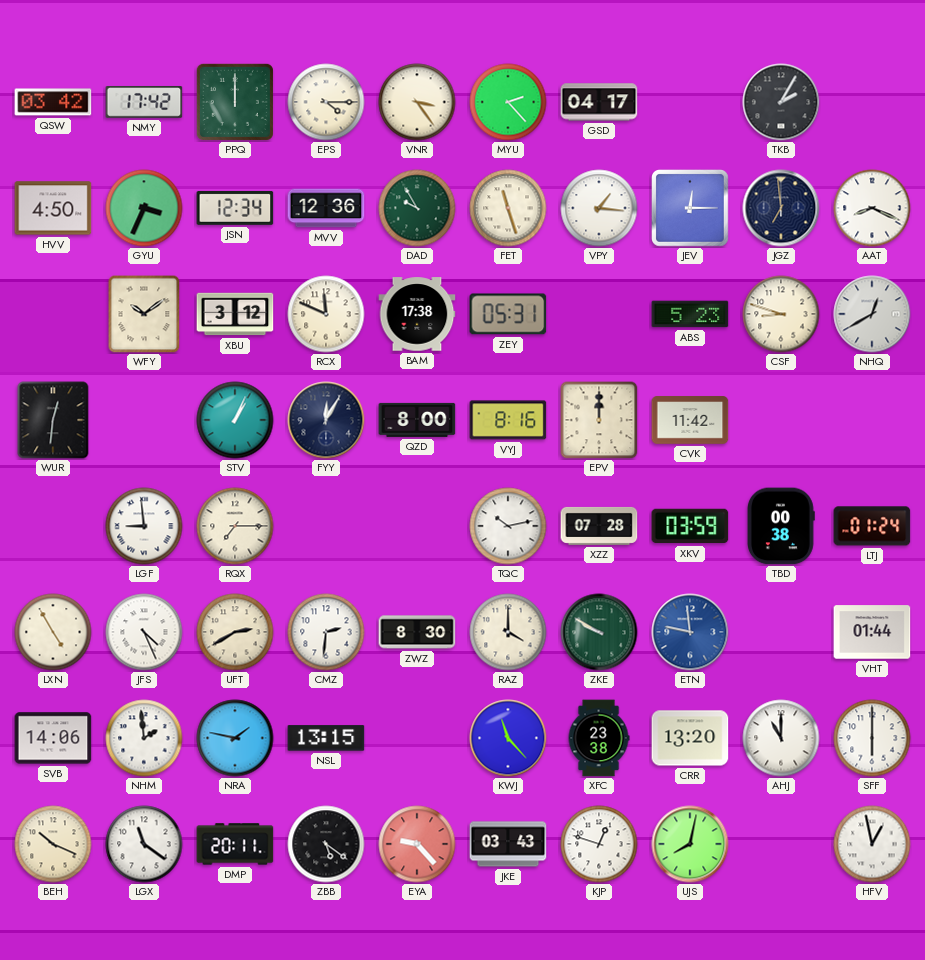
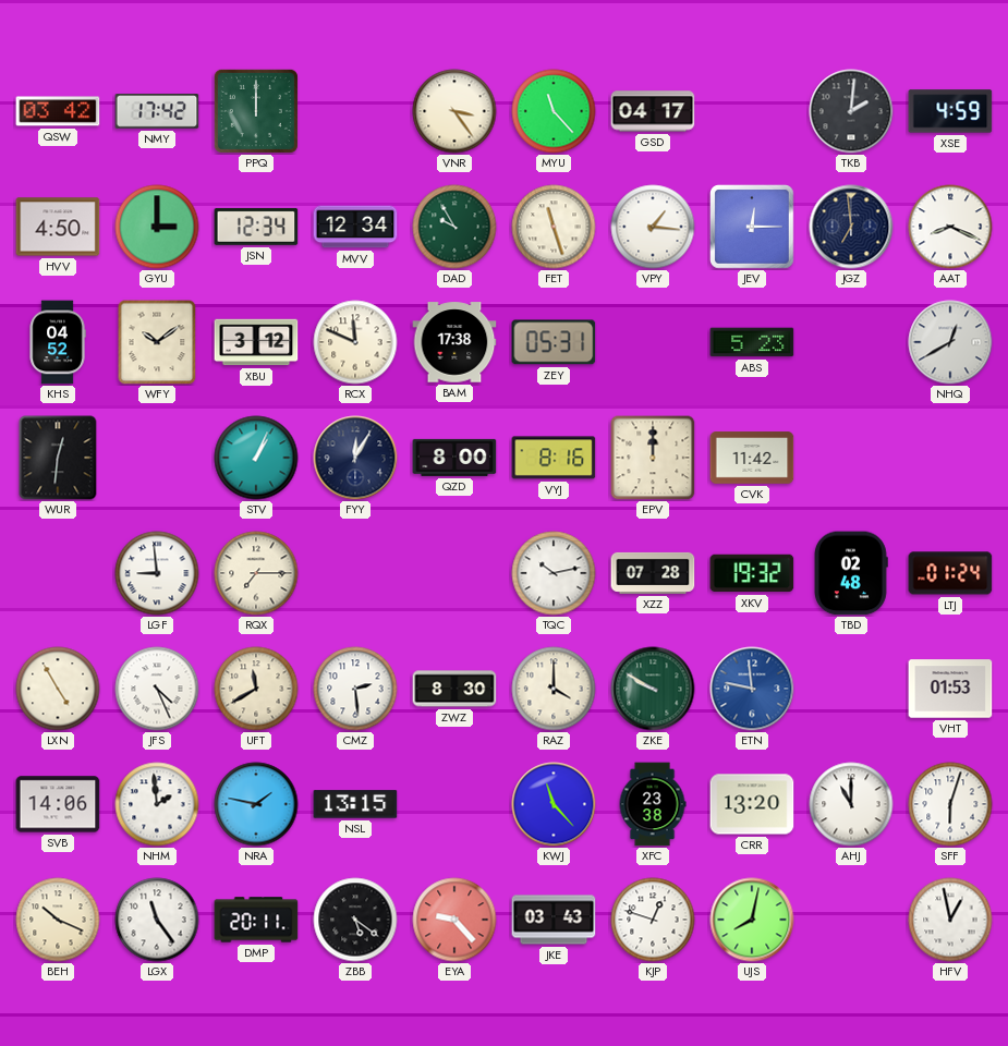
EPS: 4:15 -> none
MYU: 2:23 -> 11:23
TKB: 2:05 -> 2:01
XSE: none -> 4:59
GYU: 3:34 -> 3:00
MVV: 12:36 -> 12:34
KHS: none -> 04:52
CSF: 8:48 -> none
XKV: 03:59 -> 19:32
TBD: 00:38 -> 02:48
UFT: 2:40 -> 11:40
CMZ: 2:31 -> 2:29
VHT: 01:44 -> 01:53
SFF: 6:00 -> 6:03
LGX: 11:21 -> 11:24
